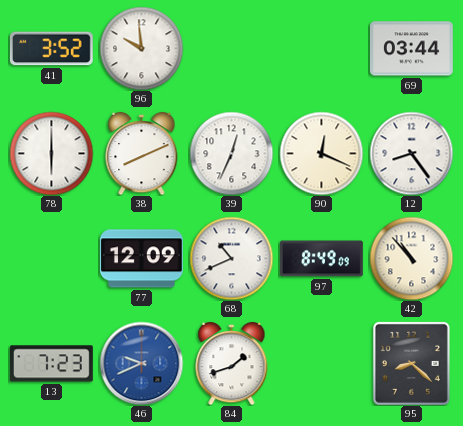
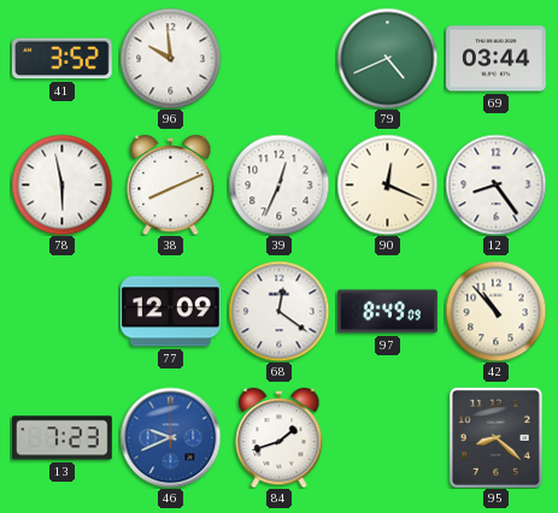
79: none -> 4:41
78: 6:00 -> 5:58
68: 10:41 -> 12:21
